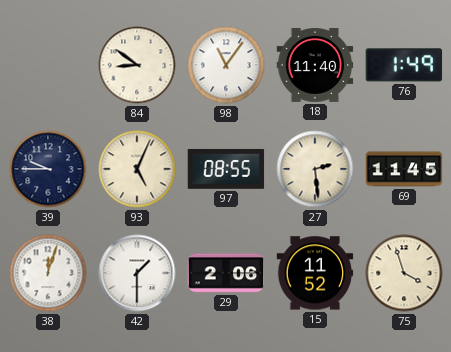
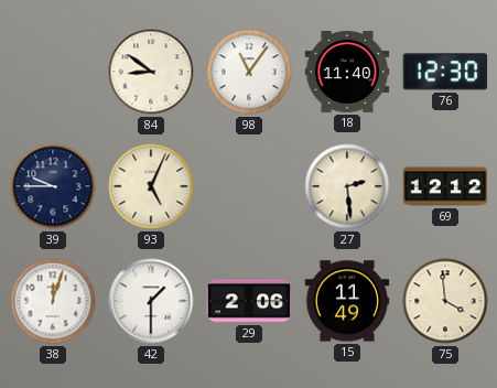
76: 1:49 -> 12:30
97: 08:55 -> none
69: 11:45 -> 12:12
15: 11:52 -> 11:49
75: 3:57 -> 3:59
